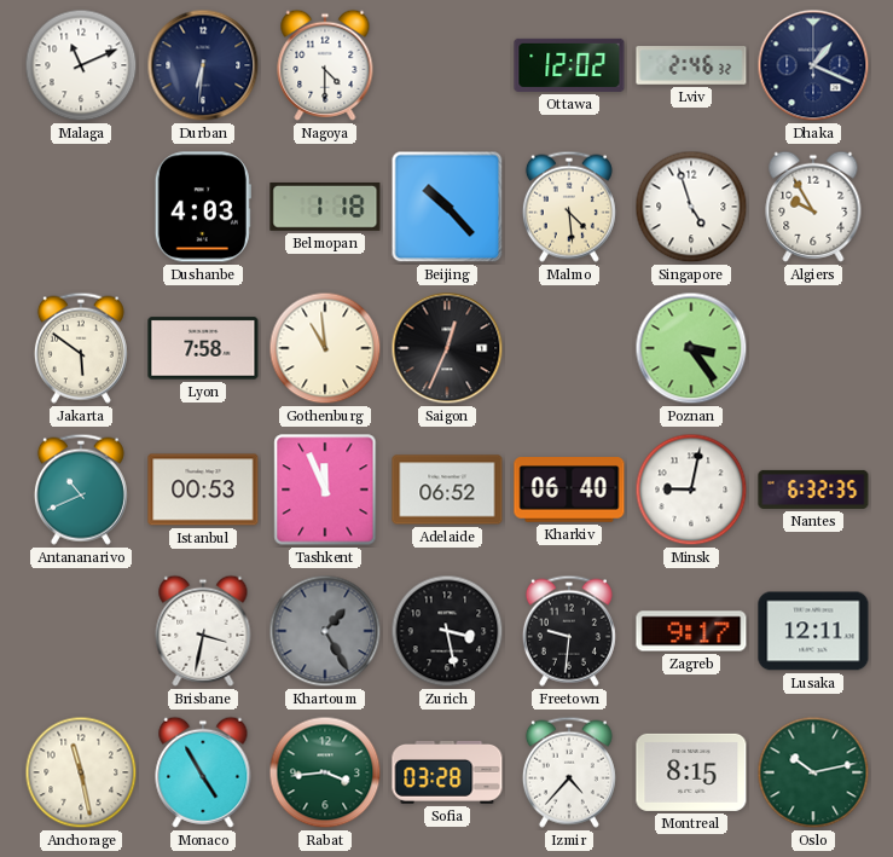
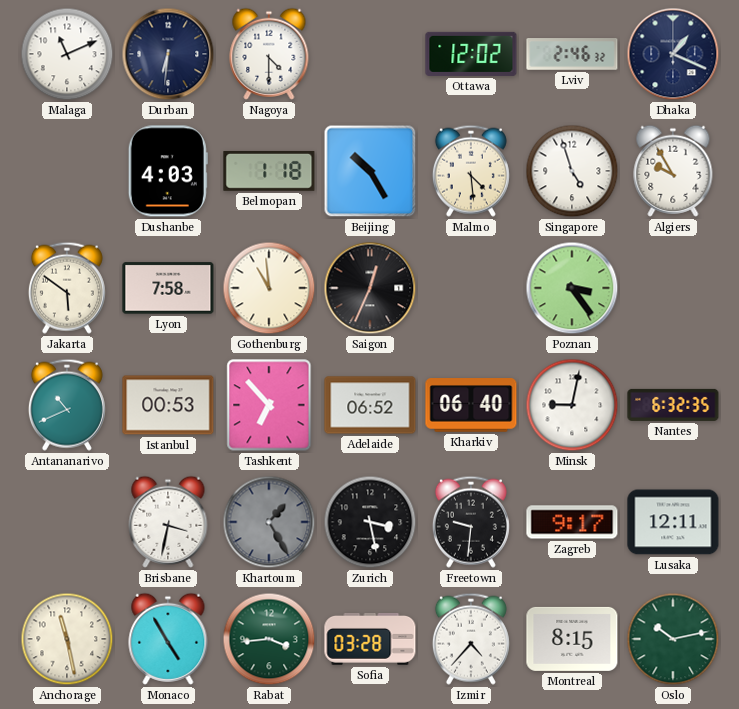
Beijing: 10:23 -> 10:25
Tashkent: 11:56 -> 6:53
